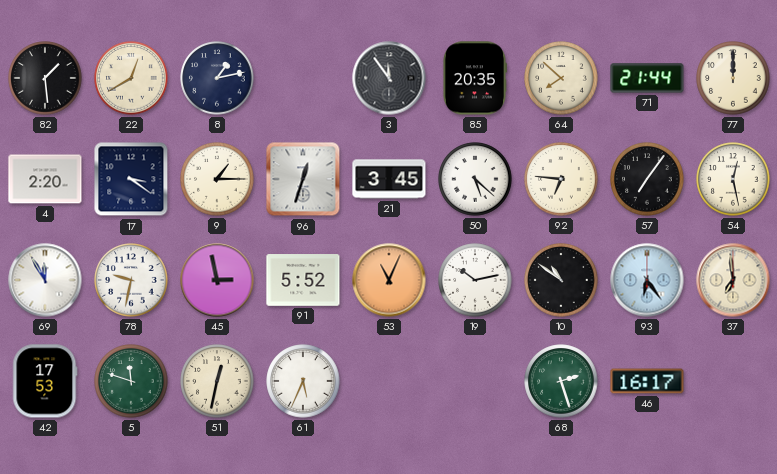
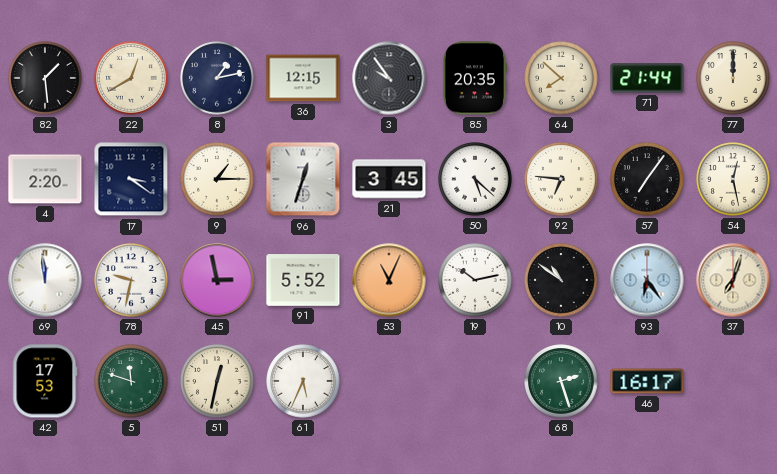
36: none -> 12:15
3: 11:54 -> 9:54
69: 11:55 -> 11:59
37: 6:59 -> 7:03
